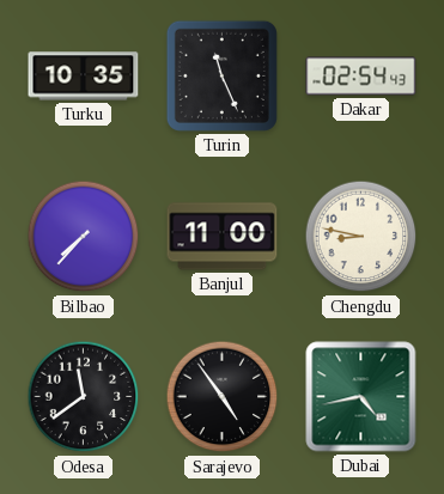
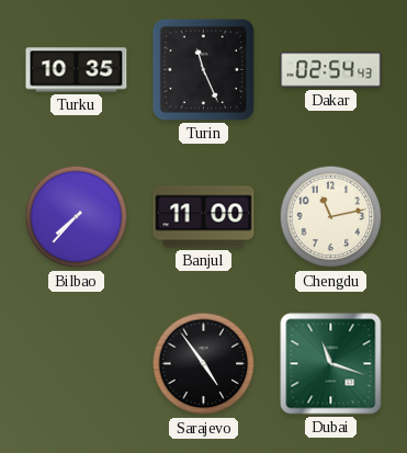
Chengdu: 8:47 -> 11:13
Odesa: 11:39 -> none
Dubai: 4:43 -> 11:18
